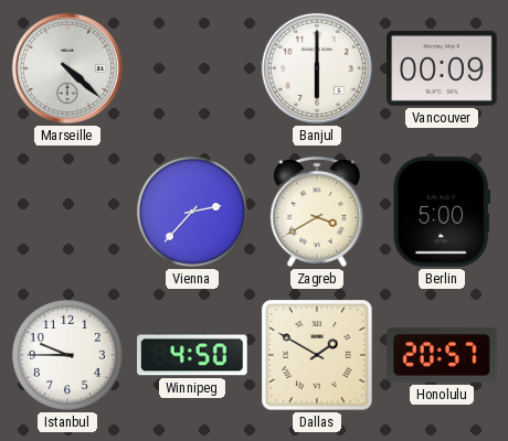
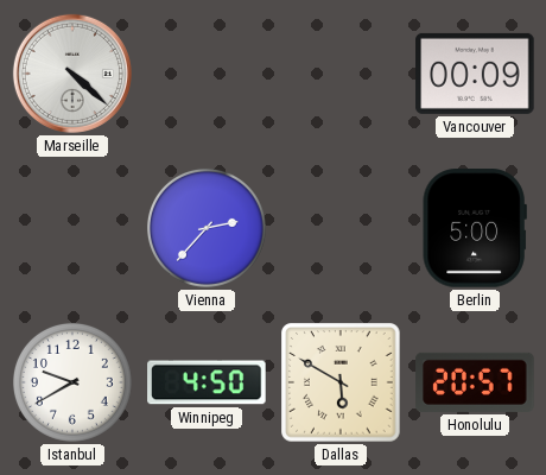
Banjul: 6:00 -> none
Zagreb: 3:40 -> none
Istanbul: 9:45 -> 9:40
Dallas: 1:50 -> 5:50
